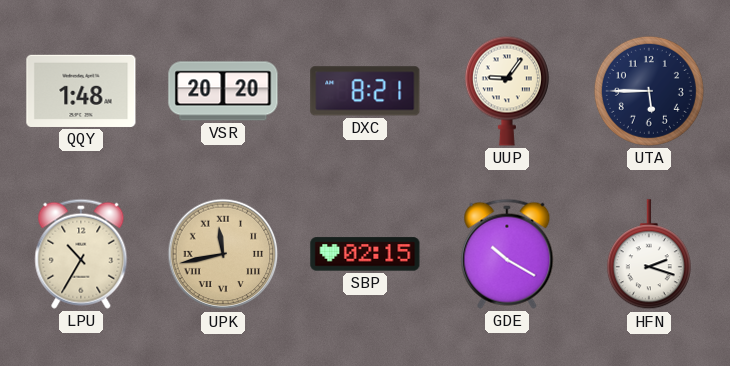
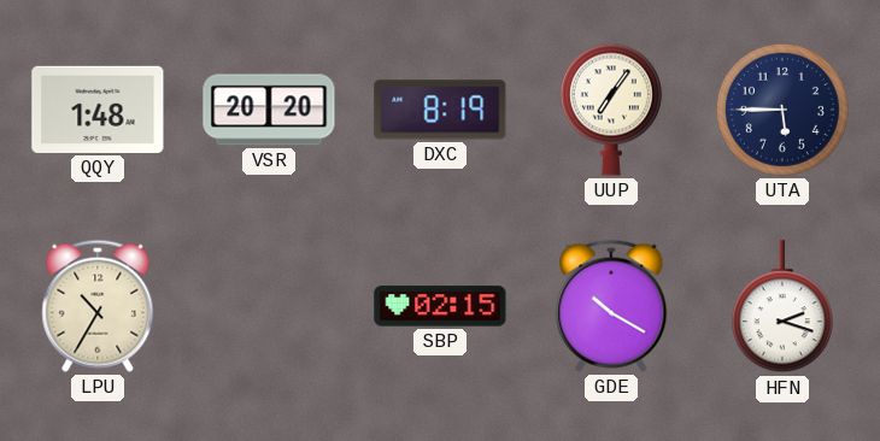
DXC: 8:21 -> 8:19
UUP: 9:06 -> 7:06
UPK: 11:43 -> none
